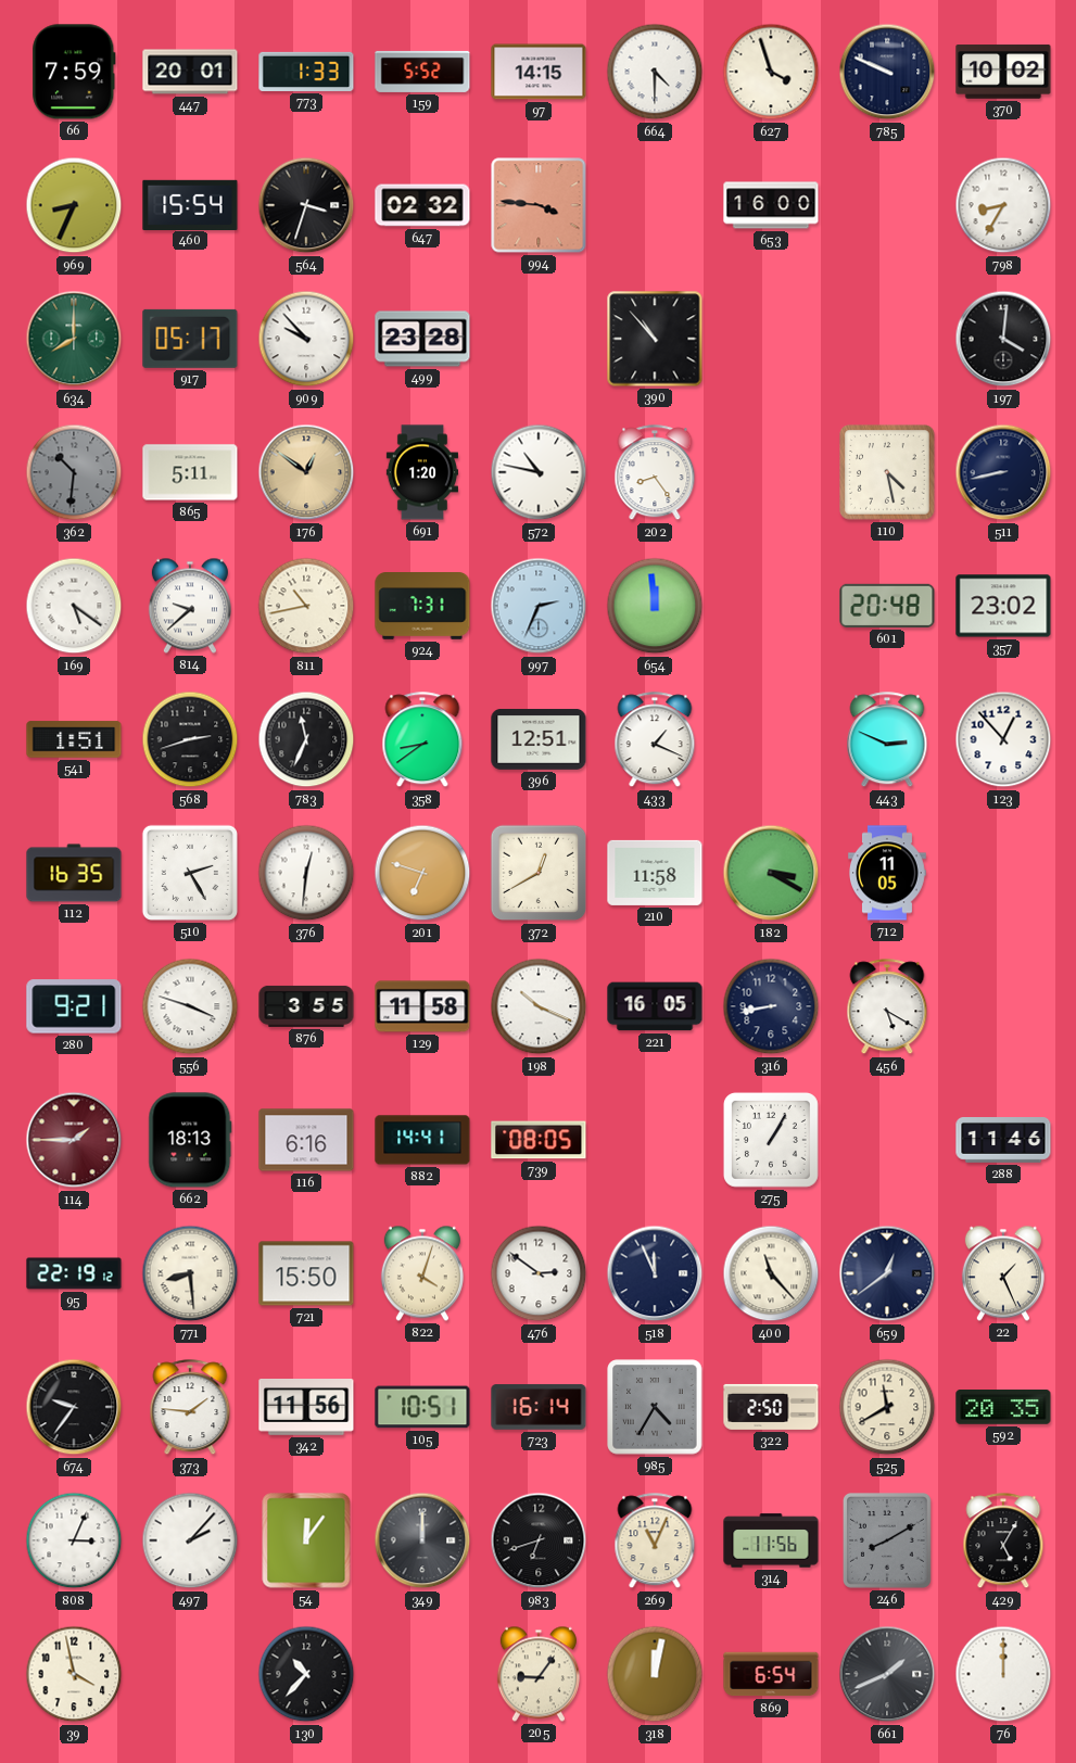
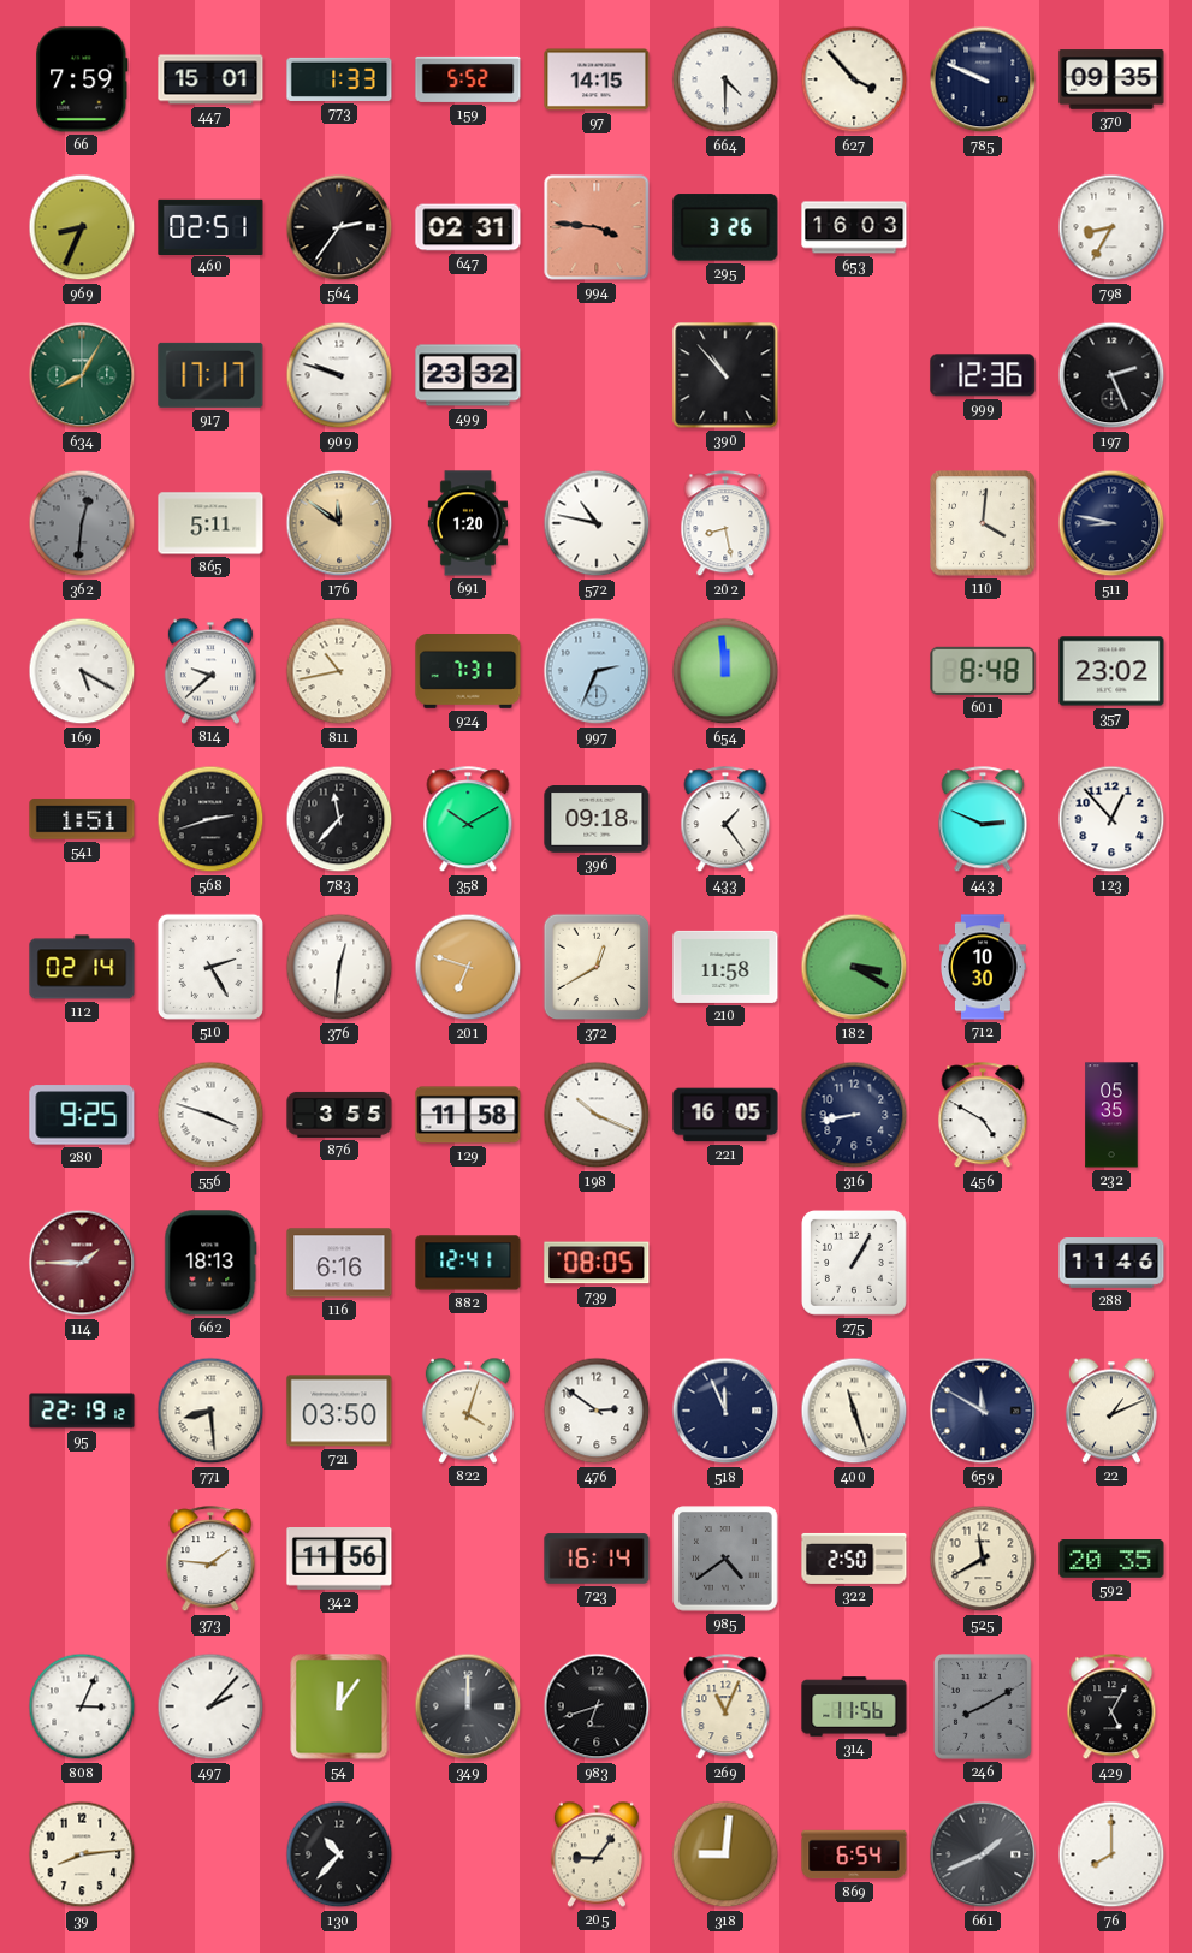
447: 20:01 -> 15:01
627: 3:57 -> 3:53
370: 10:02 -> 09:35
460: 15:54 -> 02:51
564: 3:33 -> 2:36
647: 02:32 -> 02:31
295: none -> 3:26
653: 16:00 -> 16:03
634: 8:00 -> 8:05
917: 05:17 -> 17:17
909: 9:53 -> 9:48
499: 23:28 -> 23:32
999: none -> 12:36
197: 4:01 -> 2:26
362: 10:31 -> 12:31
176: 12:51 -> 11:51
202: 8:24 -> 8:28
110: 4:28 -> 4:01
511: 8:43 -> 8:47
169: 5:21 -> 5:20
601: 20:48 -> 8:48
783: 11:34 -> 11:37
358: 8:39 -> 10:10
396: 12:51 -> 09:18
433: 1:19 -> 1:24
112: 16:35 -> 02:14
712: 11:05 -> 10:30
280: 9:21 -> 9:25
456: 5:20 -> 4:50
232: none -> 05:35
882: 14:41 -> 12:41
721: 15:50 -> 03:50
400: 11:23 -> 11:27
659: 12:39 -> 11:50
22: 1:26 -> 1:11
674: 9:36 -> none
105: 10:51 -> none
985: 4:35 -> 4:39
39: 3:58 -> 8:14
318: 12:02 -> 9:01
76: 12:00 -> 8:00
